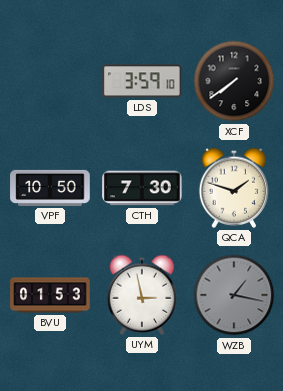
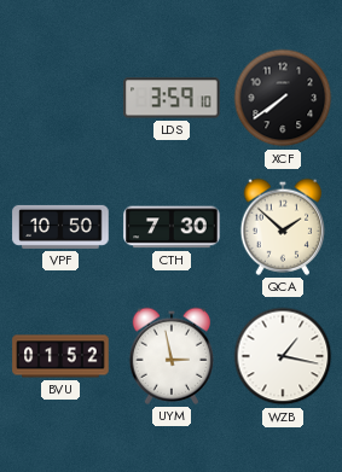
QCA: 1:48 -> 1:52
BVU: 01:53 -> 01:52
WZB dial: grey -> white
